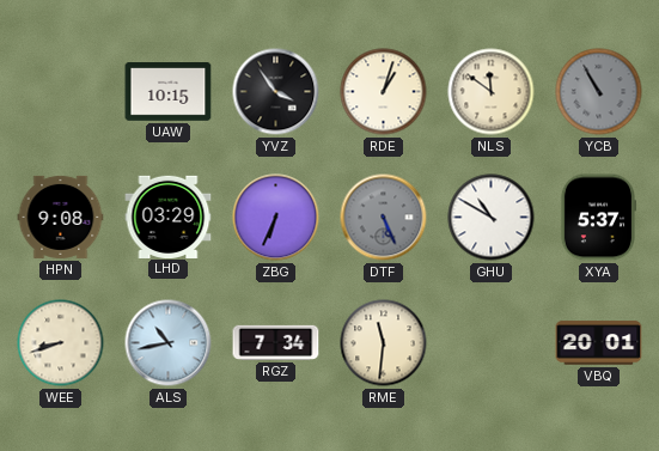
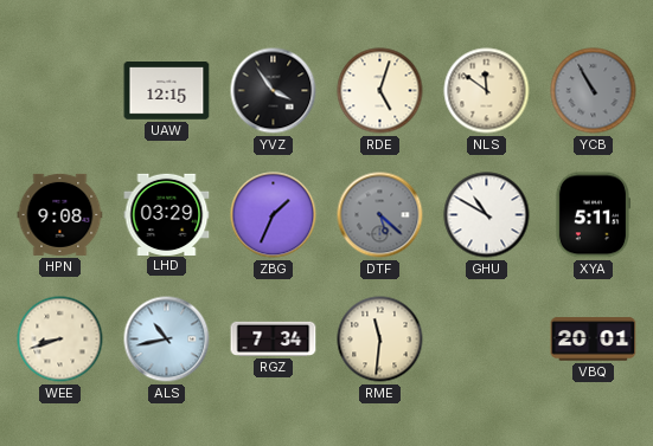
UAW: 10:15 -> 12:15
RDE: 1:03 -> 5:03
ZBG: 6:34 -> 1:34
DTF: 5:26 -> 5:22
XYA: 5:37 -> 5:11
